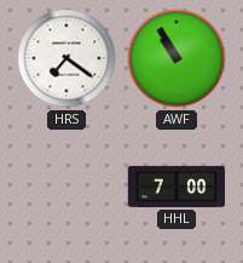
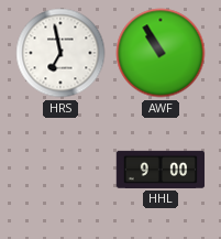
HRS: 7:21 -> 6:58
HHL: 7:00 -> 9:00
